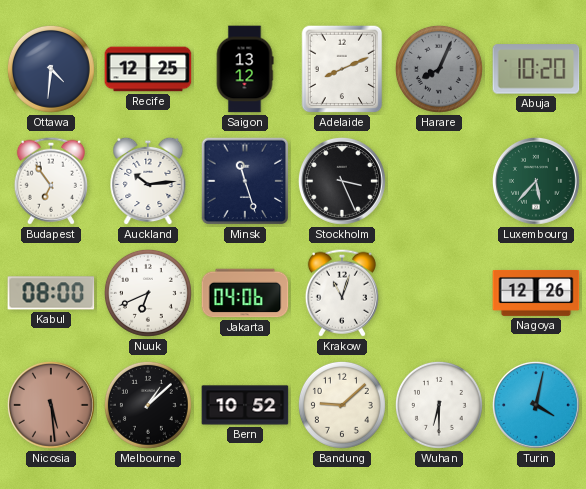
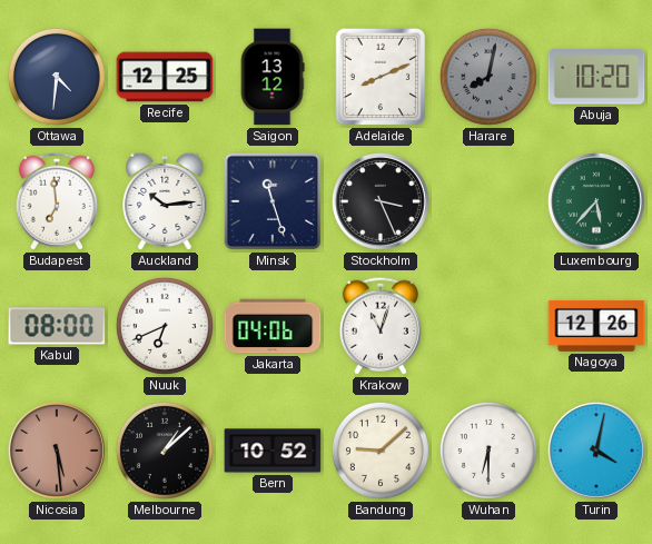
Harare: 8:04 -> 8:02
Budapest: 6:54 -> 6:59
